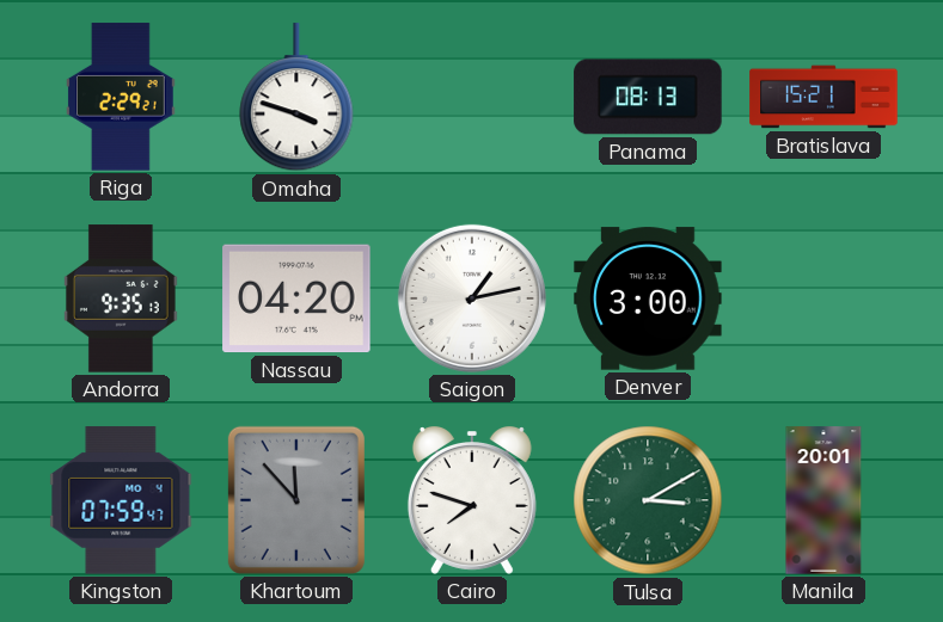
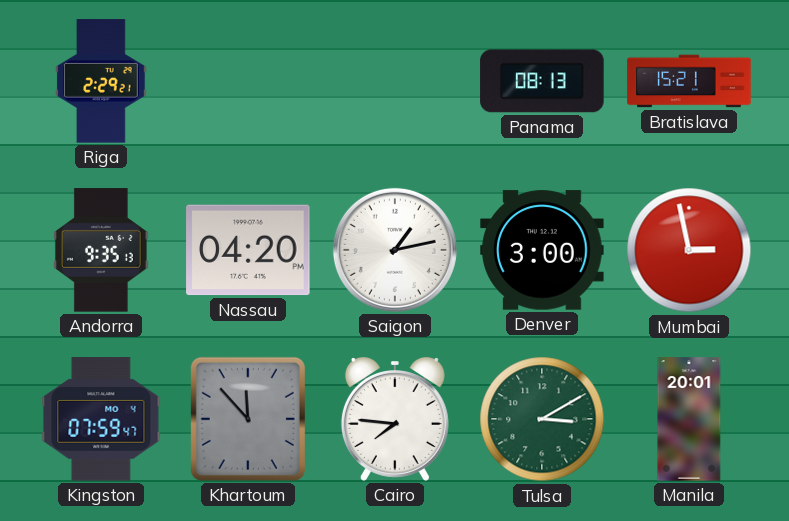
Omaha: 3:48 -> none
Mumbai: none -> 2:58
Cairo: 7:48 -> 7:46
